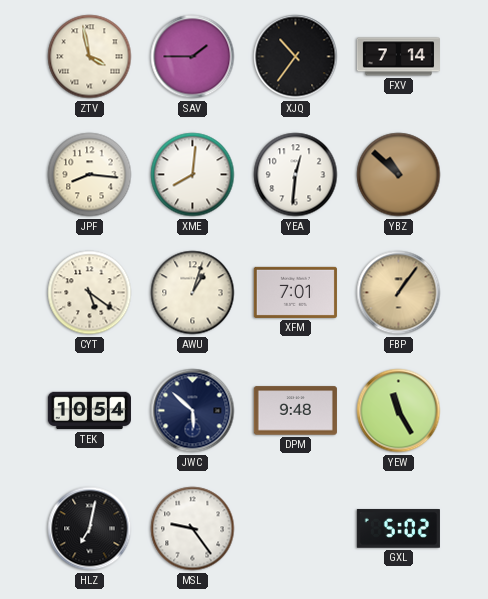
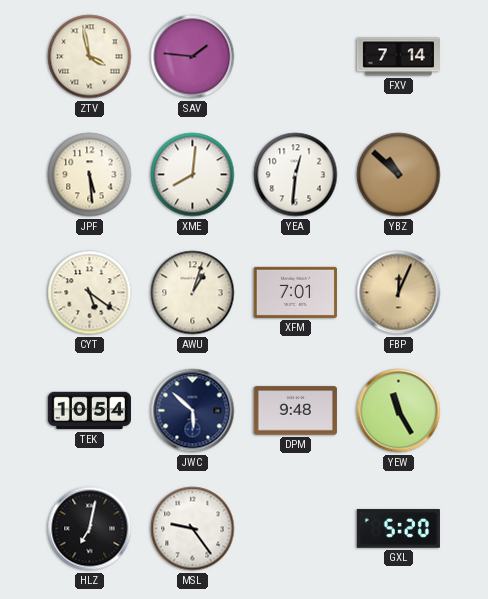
SAV: 1:45 -> 1:46
XJQ: 10:36 -> none
JPF: 8:16 -> 5:29
FBP: 1:06 -> 12:04
GXL: 5:02 -> 5:20
